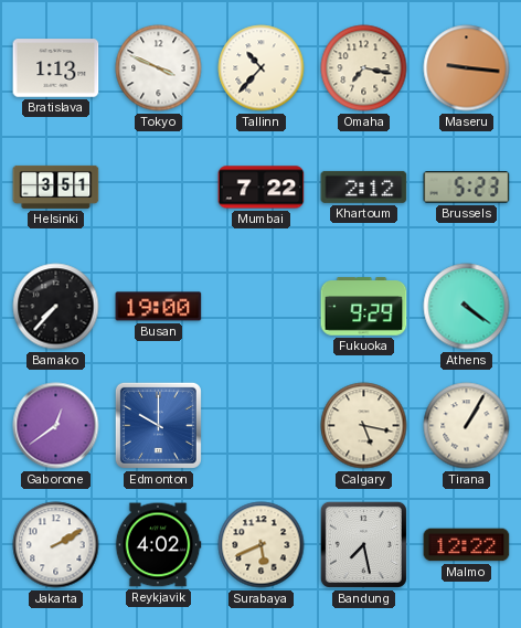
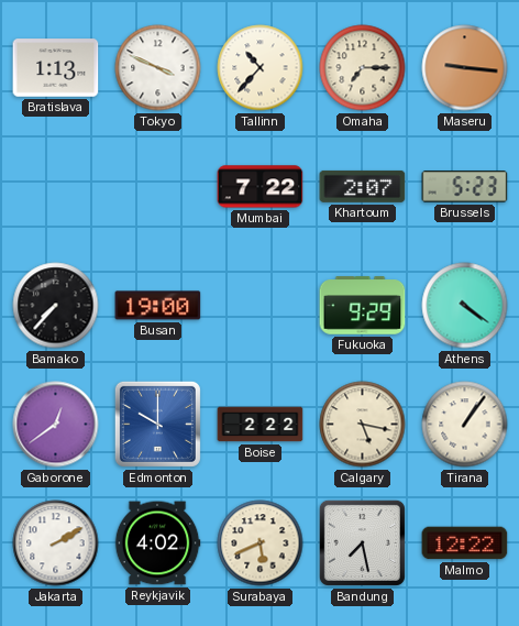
Omaha: 7:17 -> 7:15
Helsinki: 3:51 -> none
Khartoum: 2:12 -> 2:07
Boise: none -> 2:22
Tirana: 1:05 -> 1:06
